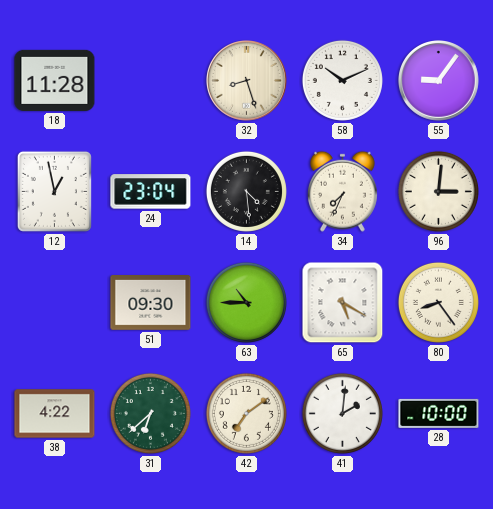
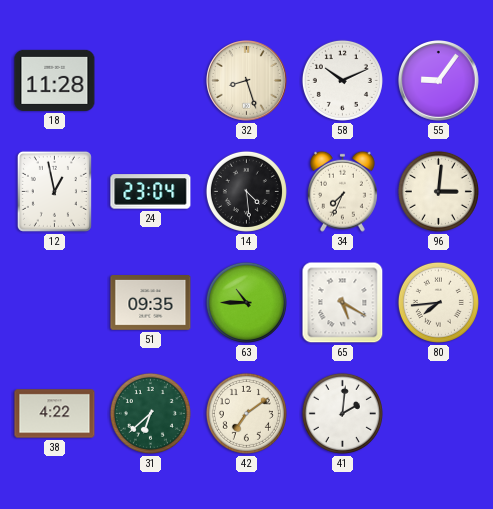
51: 09:30 -> 09:35
80: 8:24 -> 7:44
28: 10:00 -> none
